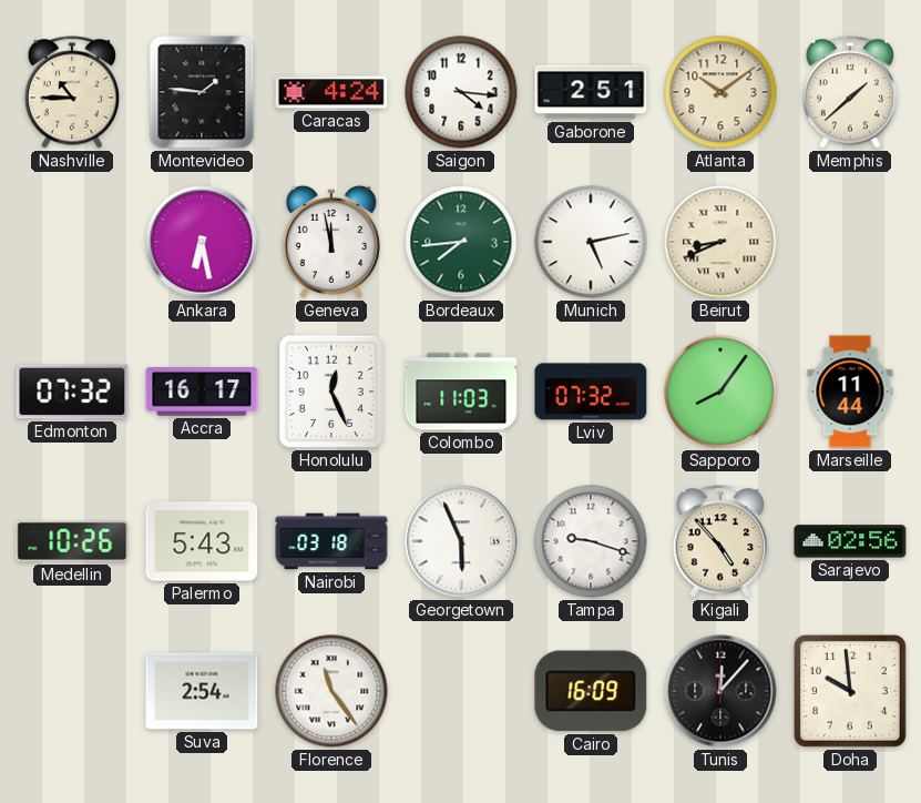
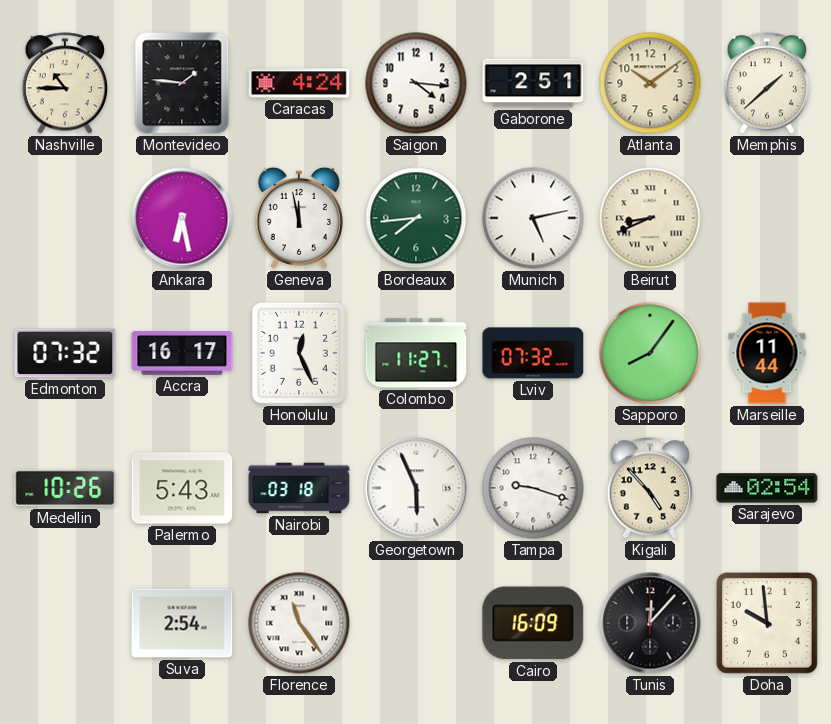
Colombo: 11:03 -> 11:27
Sarajevo: 02:56 -> 02:54
